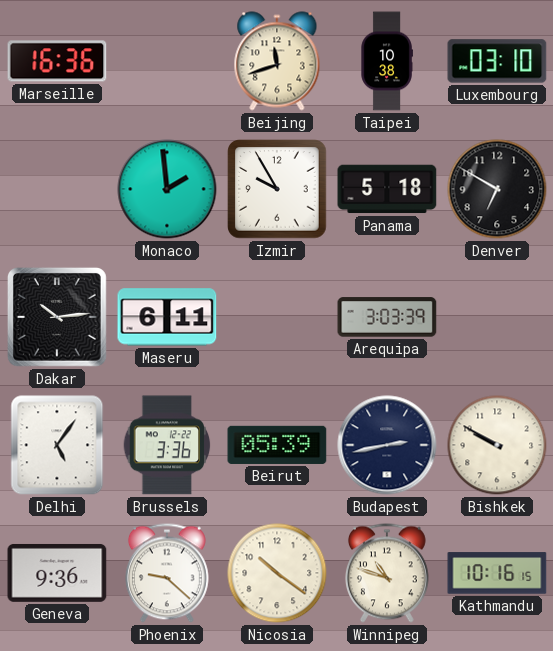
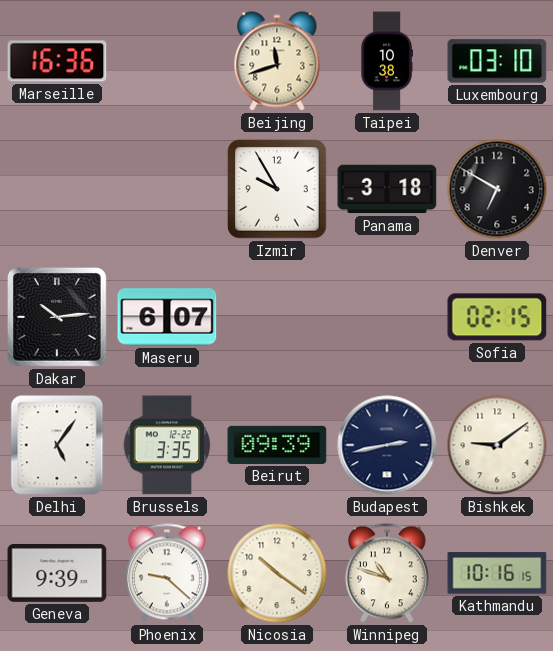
Monaco: 1:59 -> none
Panama: 5:18 -> 3:18
Maseru: 6:11 -> 6:07
Arequipa: 3:03 -> none
Sofia: none -> 02:15
Brussels: 3:36 -> 3:35
Beirut: 05:39 -> 09:39
Bishkek: 9:50 -> 9:09
Geneva: 9:36 -> 9:39
